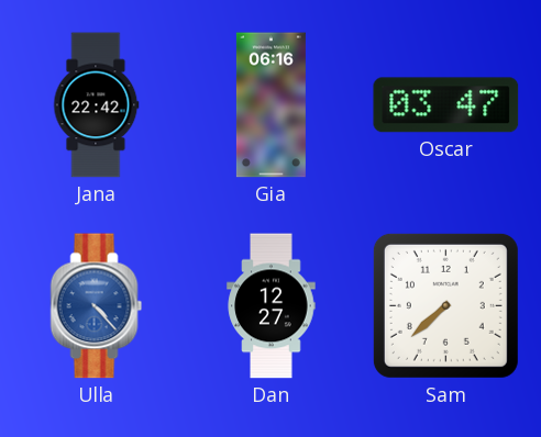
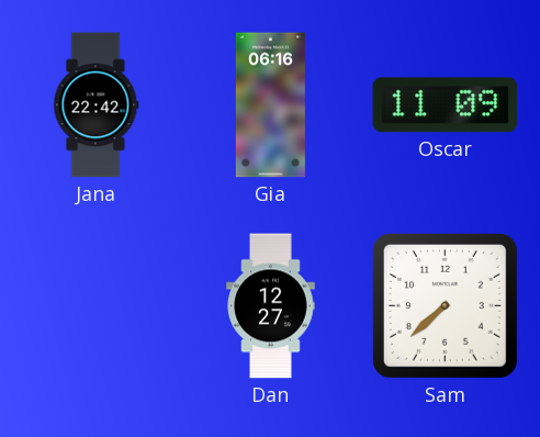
Oscar: 03:47 -> 11:09
Ulla: 4:23 -> none
